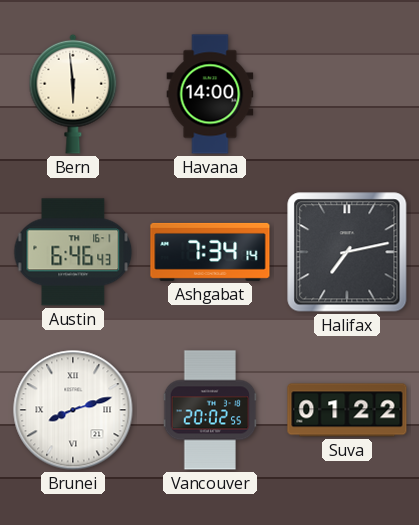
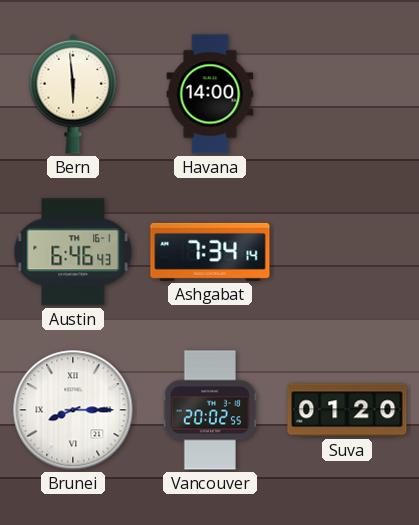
Halifax: 7:13 -> none
Brunei: 8:12 -> 8:15
Suva: 01:22 -> 01:20
